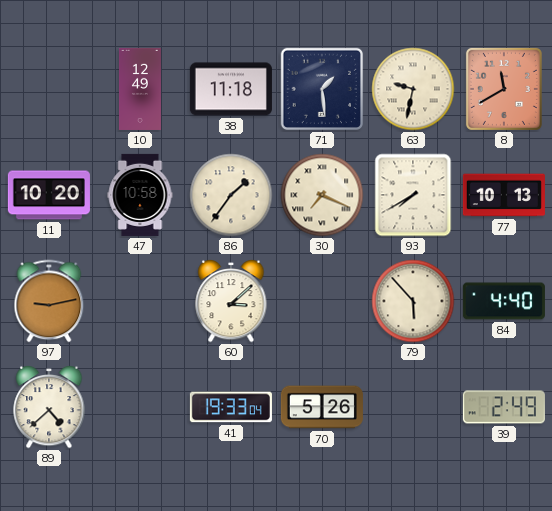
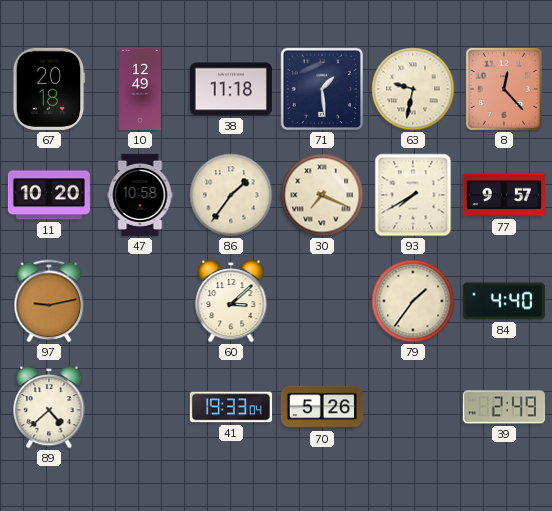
67: none -> 20:18
8: 11:40 -> 12:23
77: 10:13 -> 9:57
79: 5:53 -> 1:36
